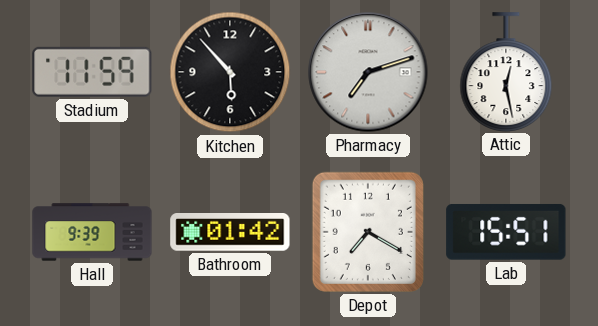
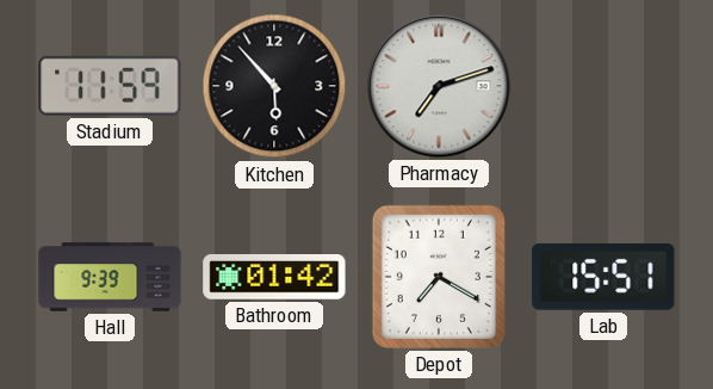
Attic: 12:28 -> none
